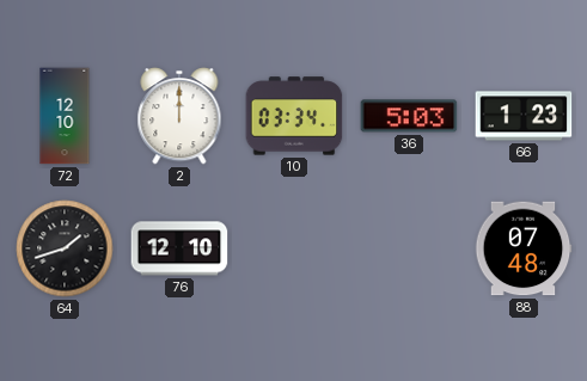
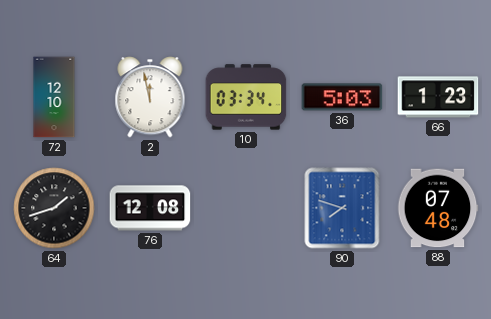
2: 12:00 -> 11:58
76: 12:10 -> 12:08
90: none -> 7:48
